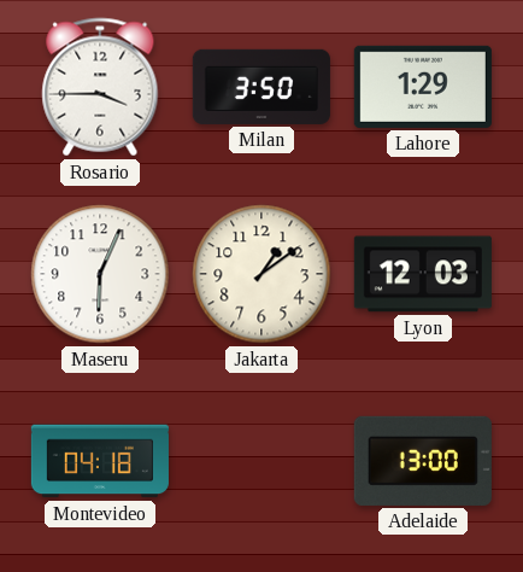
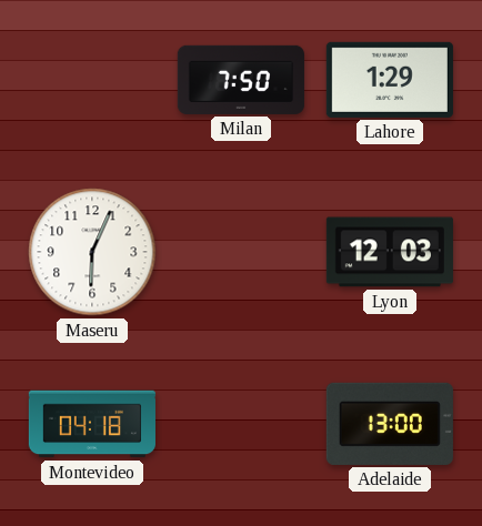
Rosario: 3:45 -> none
Milan: 3:50 -> 7:50
Jakarta: 1:09 -> none
